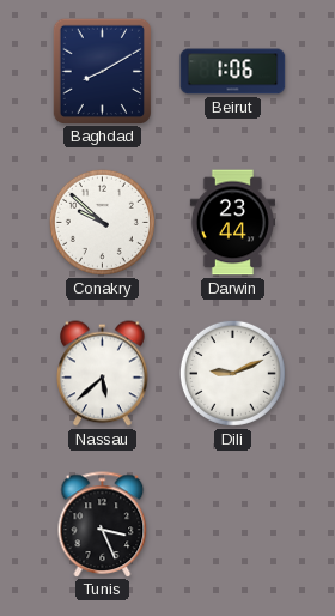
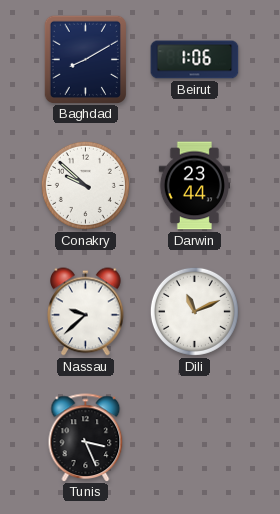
Nassau: 5:38 -> 9:38
Dili: 9:11 -> 11:11
